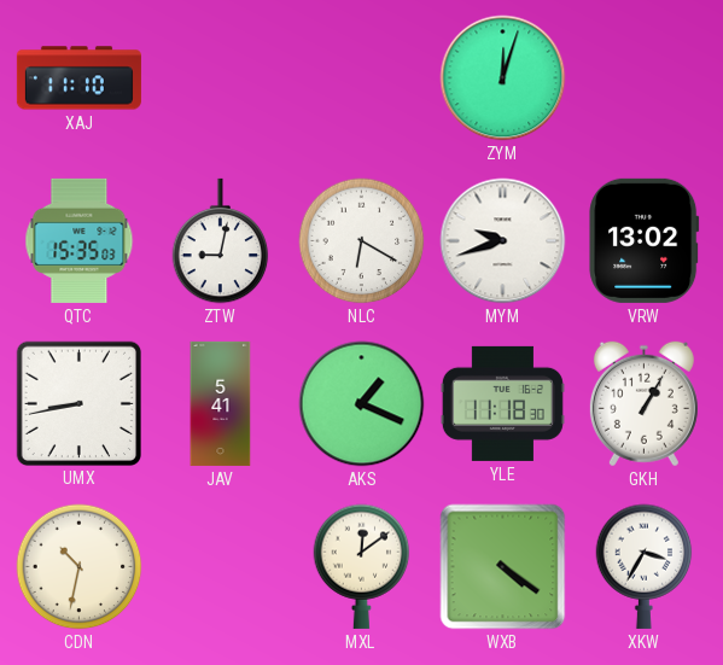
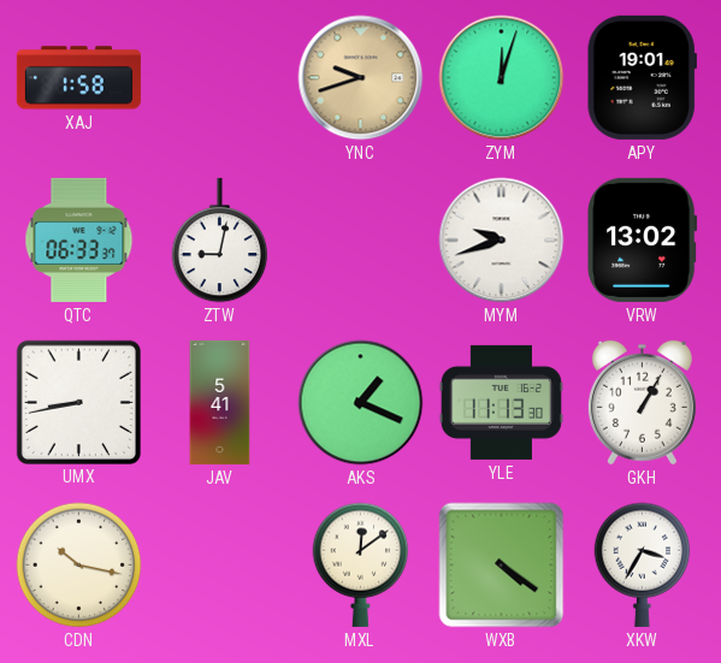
XAJ: 11:10 -> 1:58
YNC: none -> 9:42
APY: none -> 19:01
QTC: 15:35 -> 06:33
NLC: 6:20 -> none
YLE: 11:18 -> 11:13
CDN: 10:32 -> 10:17
